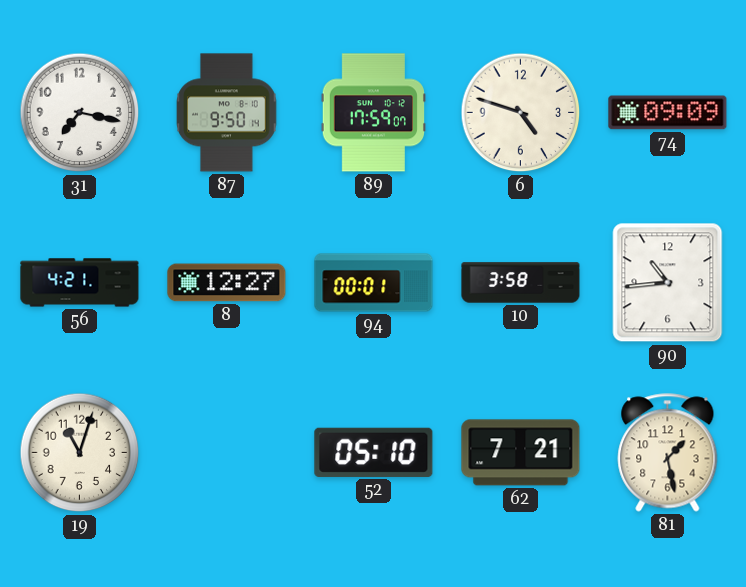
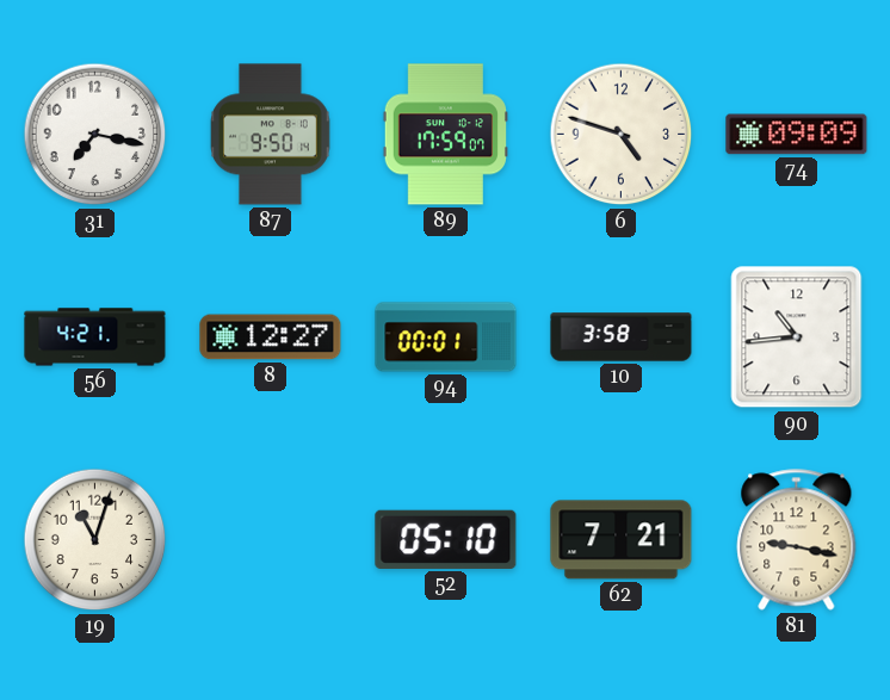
81: 1:28 -> 9:17
